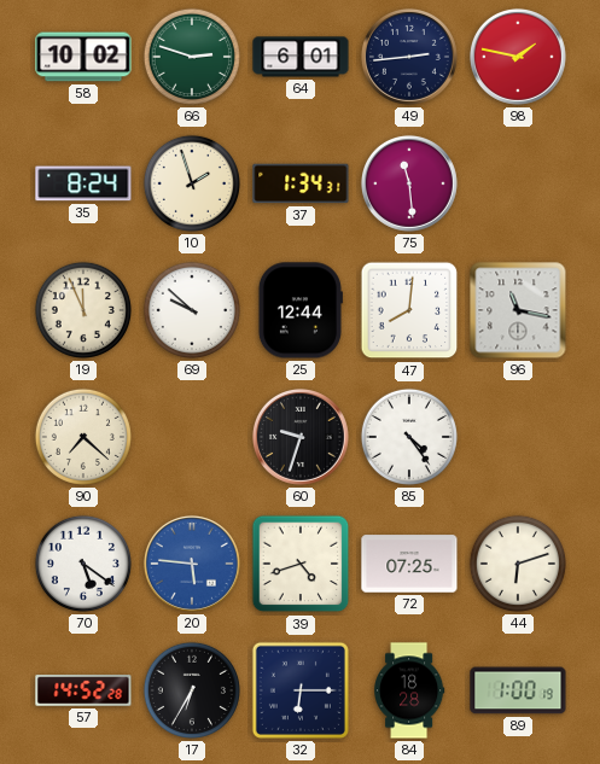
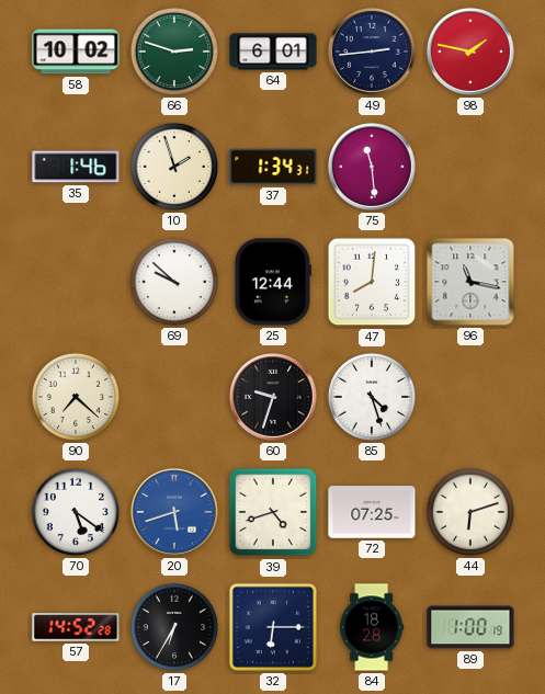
35: 8:24 -> 1:46
19: 11:56 -> none
85: 4:24 -> 4:27
20: 5:46 -> 5:42
